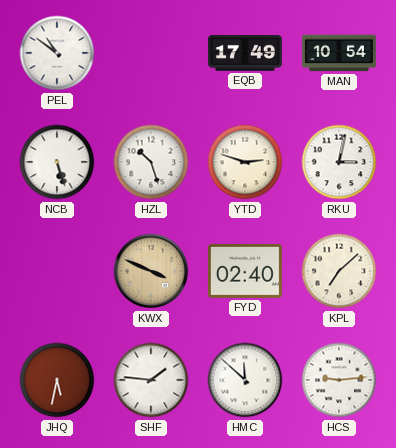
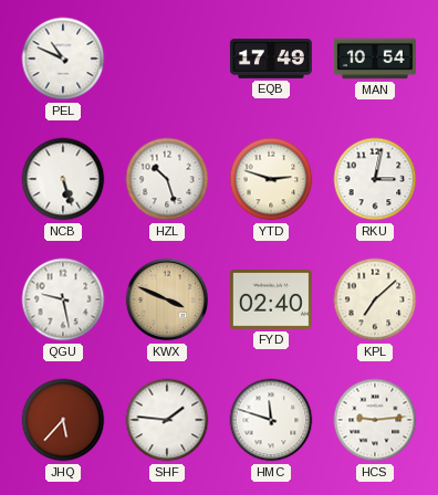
PEL: 10:51 -> 10:49
QGU: none -> 9:28
JHQ: 5:32 -> 5:37
HMC: 11:52 -> 11:48
